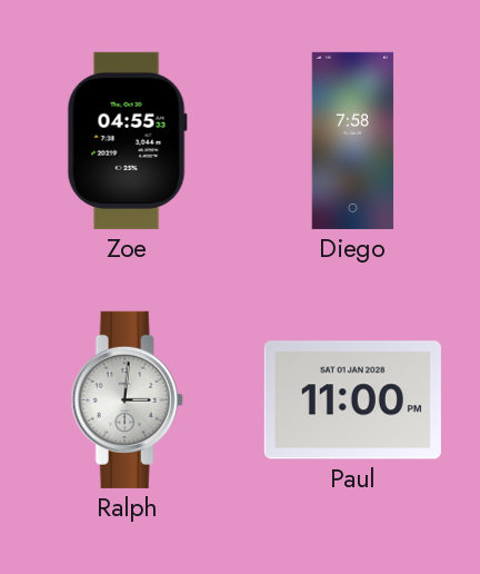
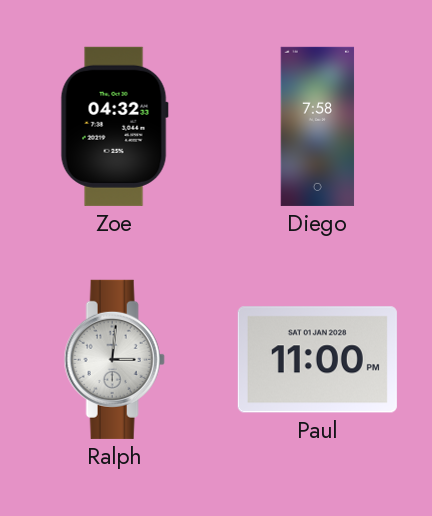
Zoe: 04:55 -> 04:32
